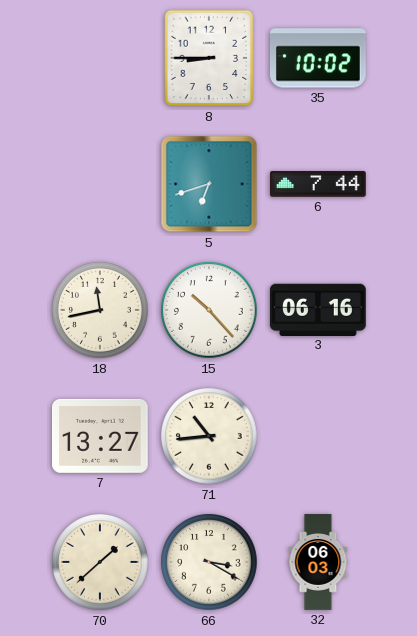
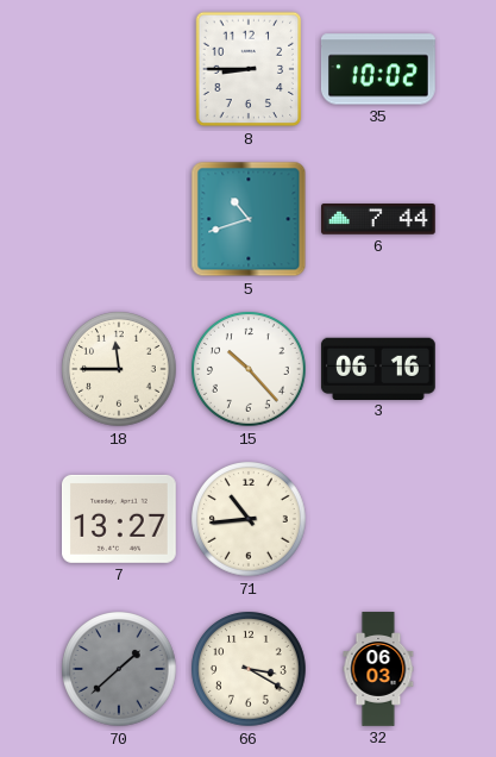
5: 6:42 -> 10:42
18: 11:43 -> 11:45
70 dial: cream -> grey
